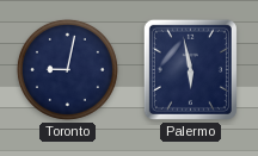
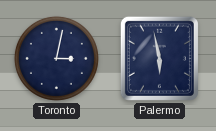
Toronto: 9:02 -> 3:02
